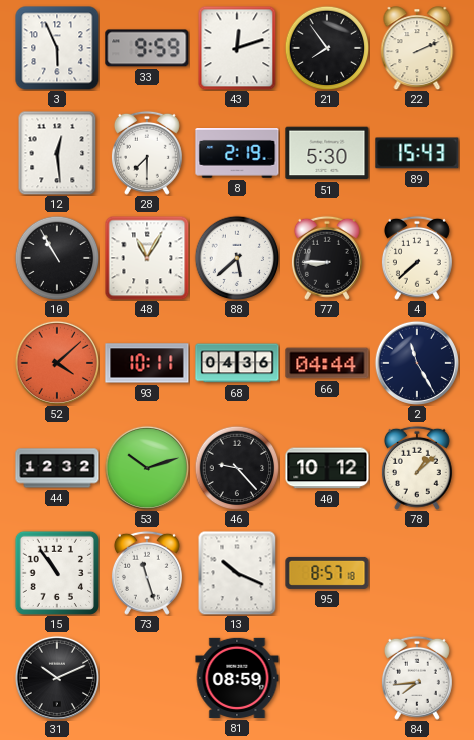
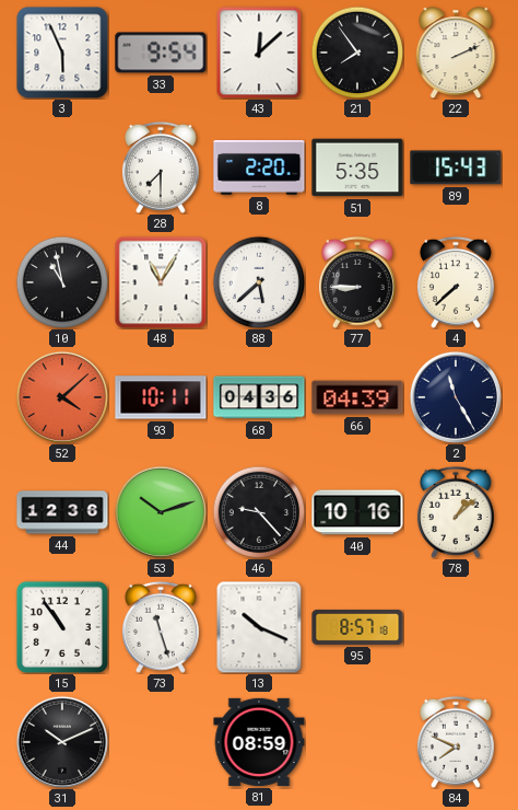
33: 9:59 -> 9:54
43: 12:12 -> 12:08
12: 12:29 -> none
8: 2:19 -> 2:20
51: 5:30 -> 5:35
10: 10:55 -> 10:58
66: 04:44 -> 04:39
44: 12:32 -> 12:36
40: 10:12 -> 10:16
84: 7:44 -> 7:49
